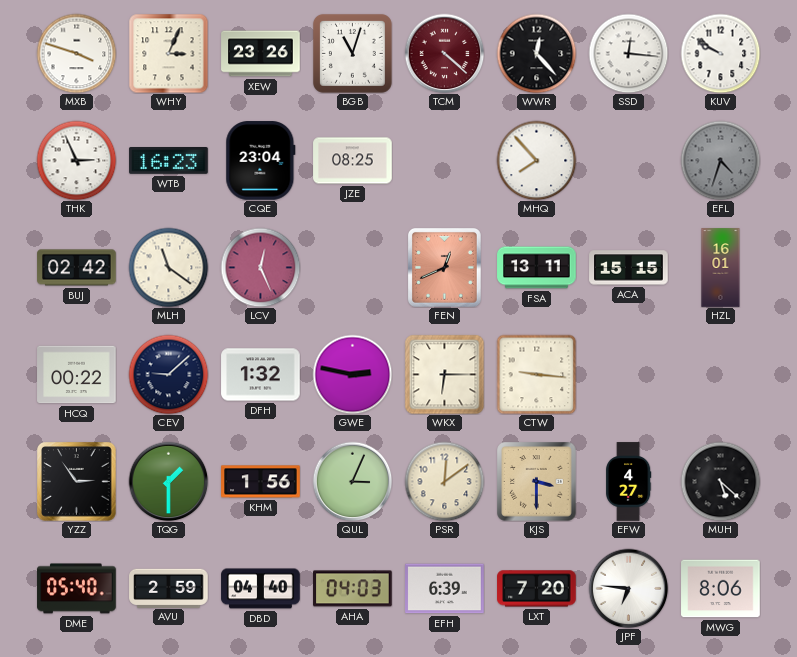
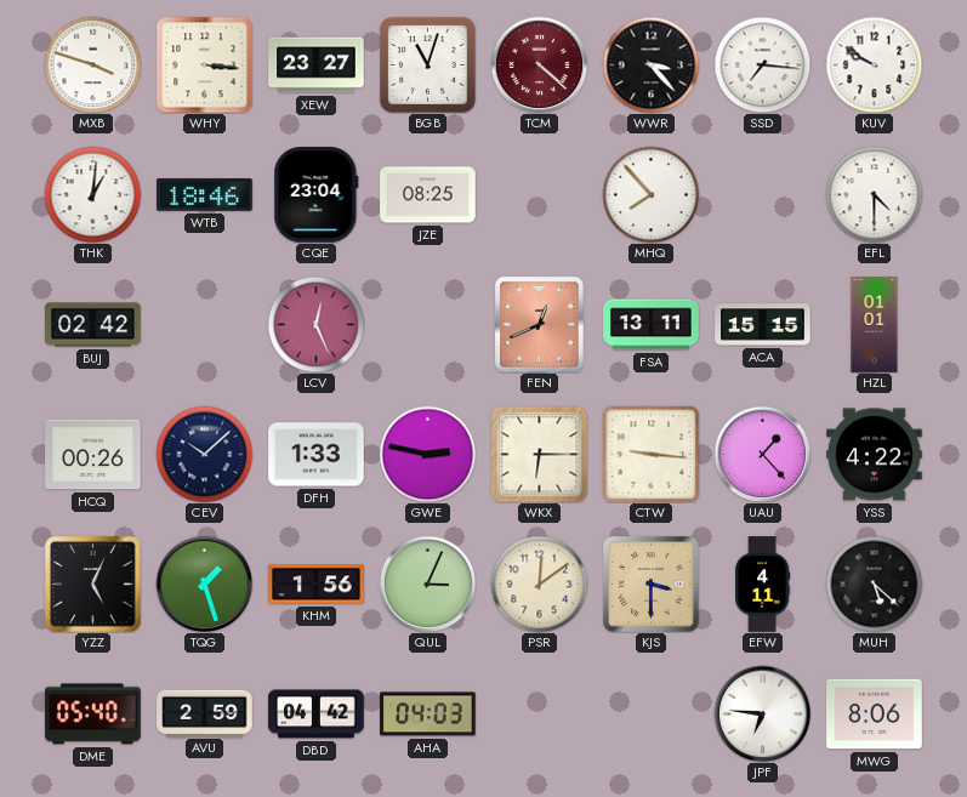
WHY: 3:04 -> 3:16
XEW: 23:26 -> 23:27
WWR: 12:23 -> 3:23
SSD: 12:16 -> 7:16
THK: 2:56 -> 1:01
WTB: 16:23 -> 18:46
EFL: 4:33 -> 4:30
EFL dial: grey -> white
MLH: 11:21 -> none
HZL: 16:01 -> 01:01
HCQ: 00:22 -> 00:26
CEV: 9:08 -> 10:08
DFH: 1:32 -> 1:33
UAU: none -> 1:23
YSS: none -> 4:22
YZZ: 2:54 -> 5:04
TQG: 1:30 -> 1:27
EFW: 4:27 -> 4:11
DBD: 04:40 -> 04:42
EFH: 6:39 -> none
LXT: 7:20 -> none
